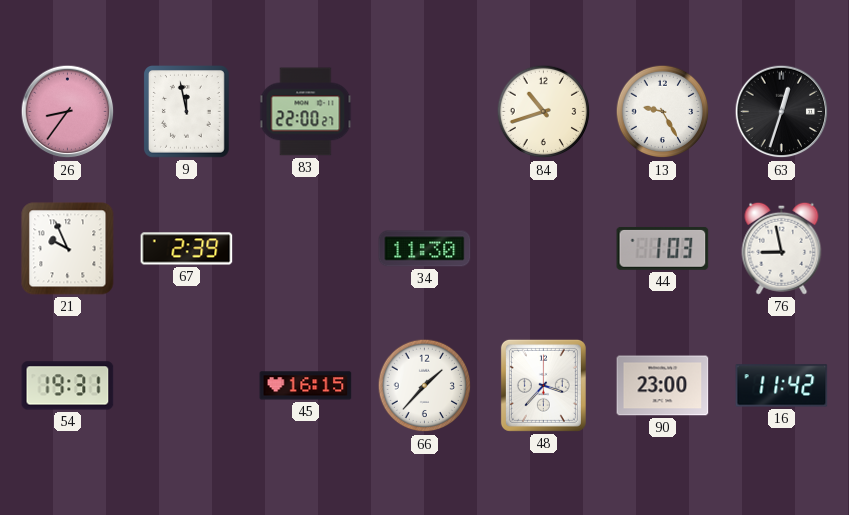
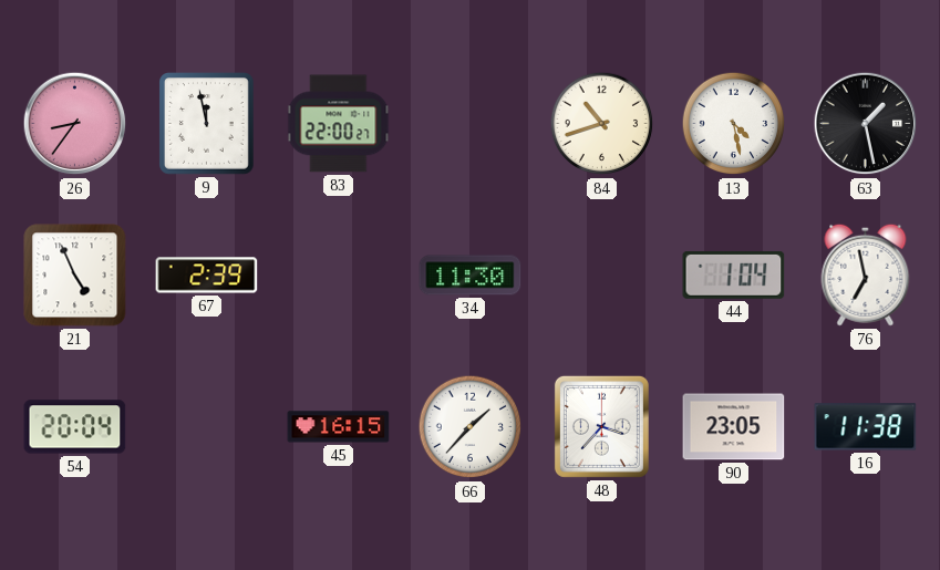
13: 9:25 -> 4:28
63: 12:33 -> 1:28
21: 9:56 -> 4:56
44: 1:03 -> 1:04
76: 8:58 -> 6:58
54: 19:31 -> 20:04
90: 23:00 -> 23:05
16: 11:42 -> 11:38
